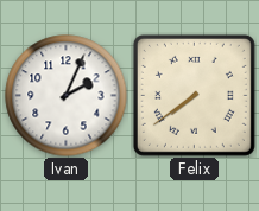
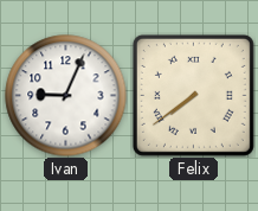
Ivan: 2:04 -> 9:04
